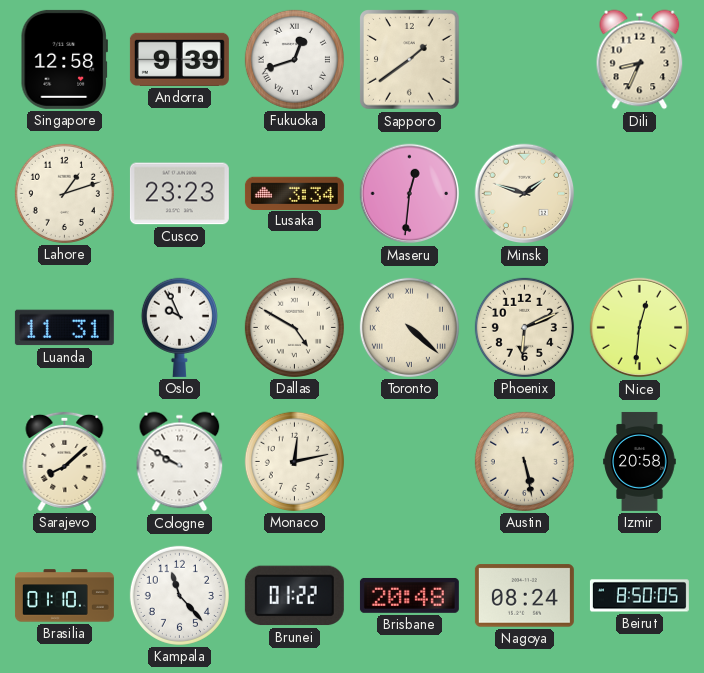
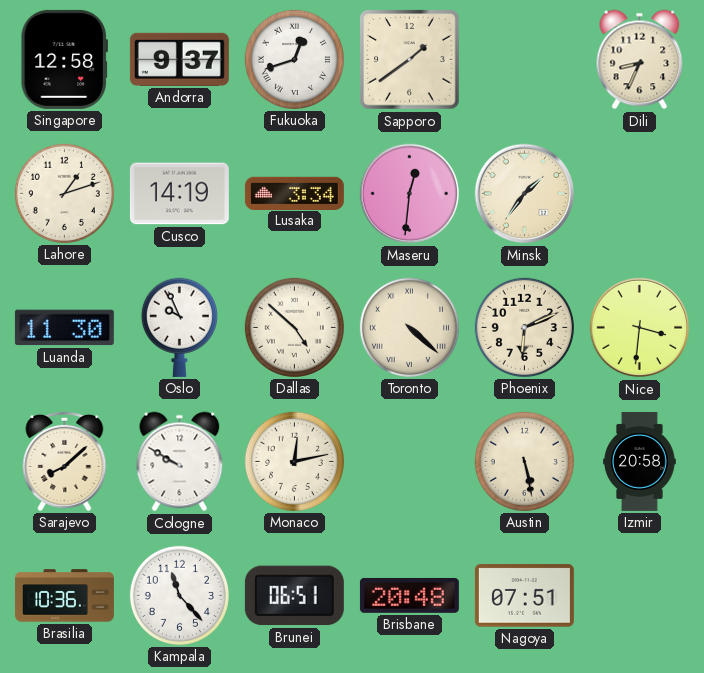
Andorra: 9:39 -> 9:37
Cusco: 23:23 -> 14:19
Minsk: 1:48 -> 1:36
Luanda: 11:31 -> 11:30
Dallas: 4:50 -> 4:52
Nice: 12:31 -> 3:31
Brasilia: 01:10 -> 10:36
Brunei: 01:22 -> 06:51
Nagoya: 08:24 -> 07:51
Beirut: 8:50 -> none
